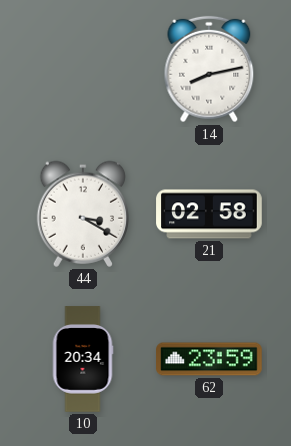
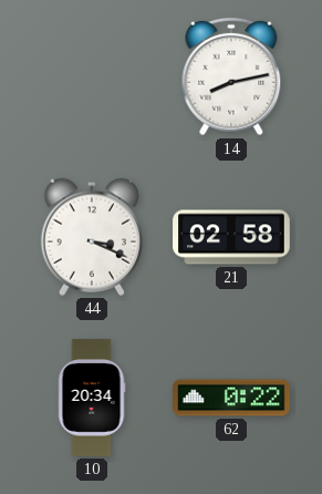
44: 3:20 -> 3:19
62: 23:59 -> 0:22
